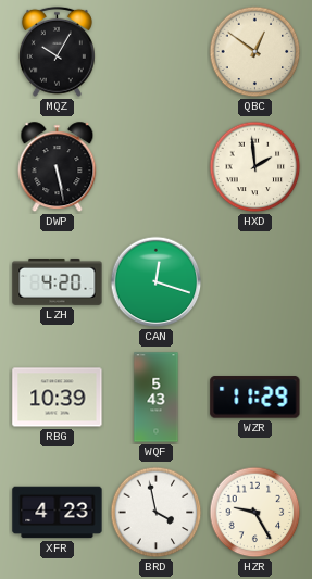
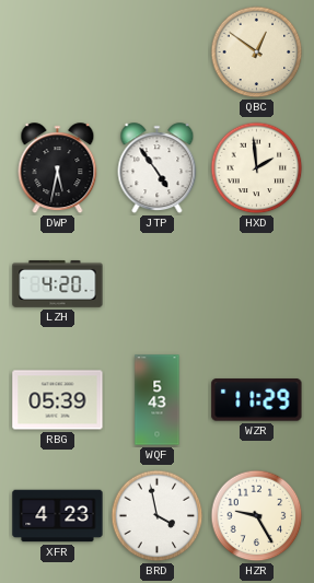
MQZ: 10:05 -> none
DWP: 5:28 -> 5:32
JTP: none -> 4:54
CAN: 12:18 -> none
RBG: 10:39 -> 05:39
